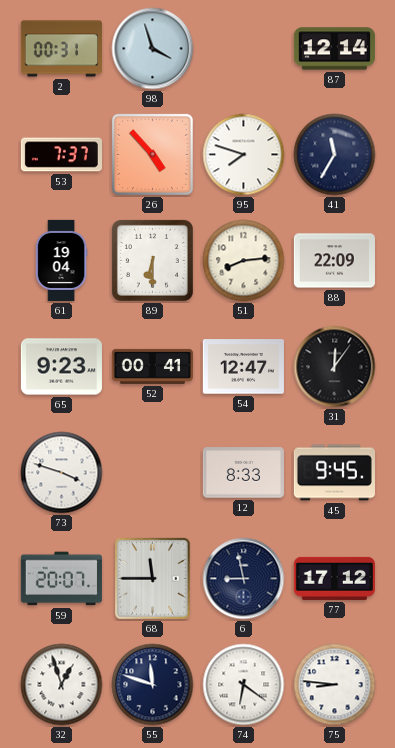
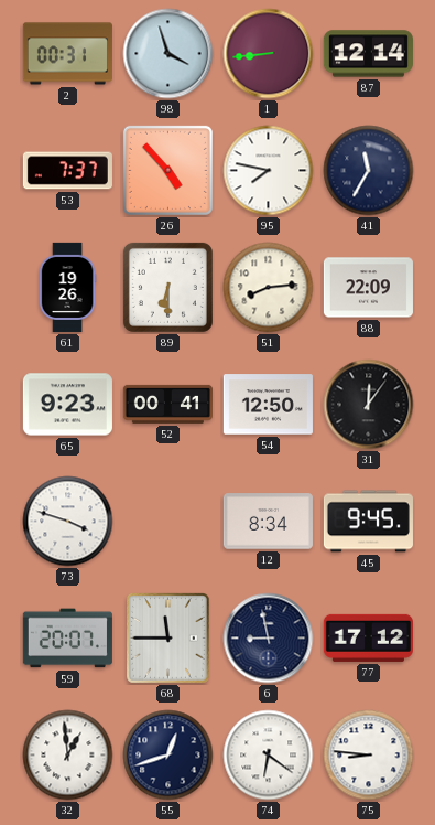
1: none -> 8:44
95: 7:48 -> 7:47
61: 19:04 -> 19:26
54: 12:47 -> 12:50
12: 8:33 -> 8:34
32: 12:57 -> 12:59
55: 11:48 -> 12:42
